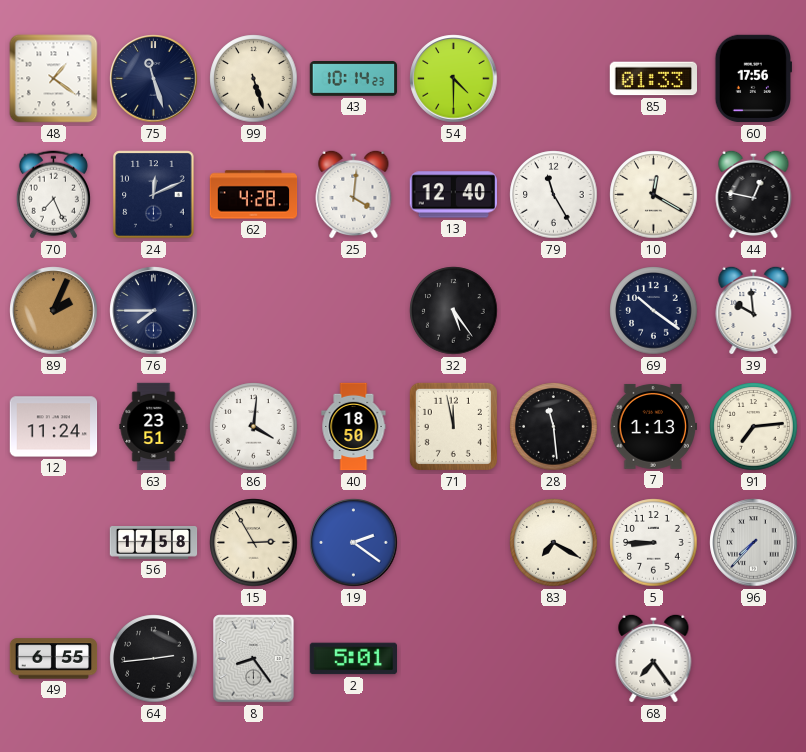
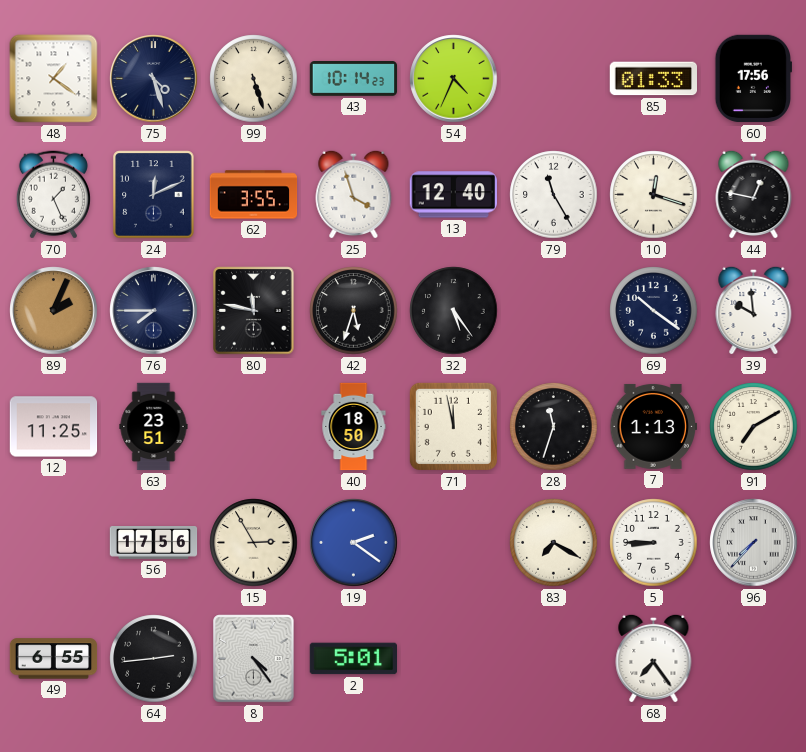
75: 11:27 -> 4:27
54: 4:30 -> 4:34
70: 7:26 -> 1:26
62: 4:28 -> 3:55
25: 4:01 -> 3:57
10: 12:20 -> 12:18
80: none -> 11:47
42: none -> 5:33
12: 11:24 -> 11:25
86: 4:01 -> none
28: 11:29 -> 11:33
91: 7:14 -> 7:10
56: 17:58 -> 17:56
8: 8:24 -> 4:24
